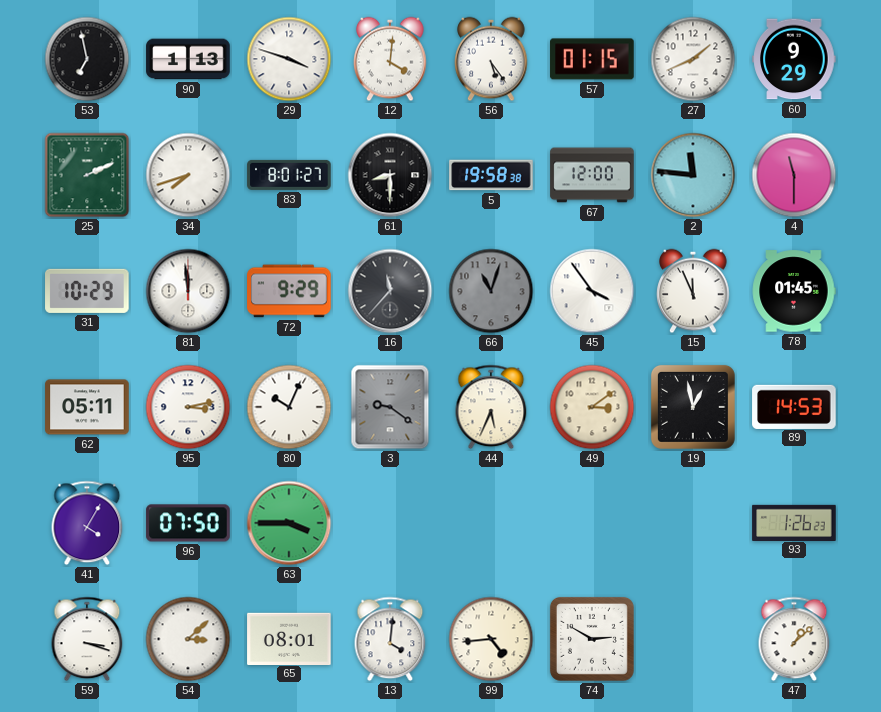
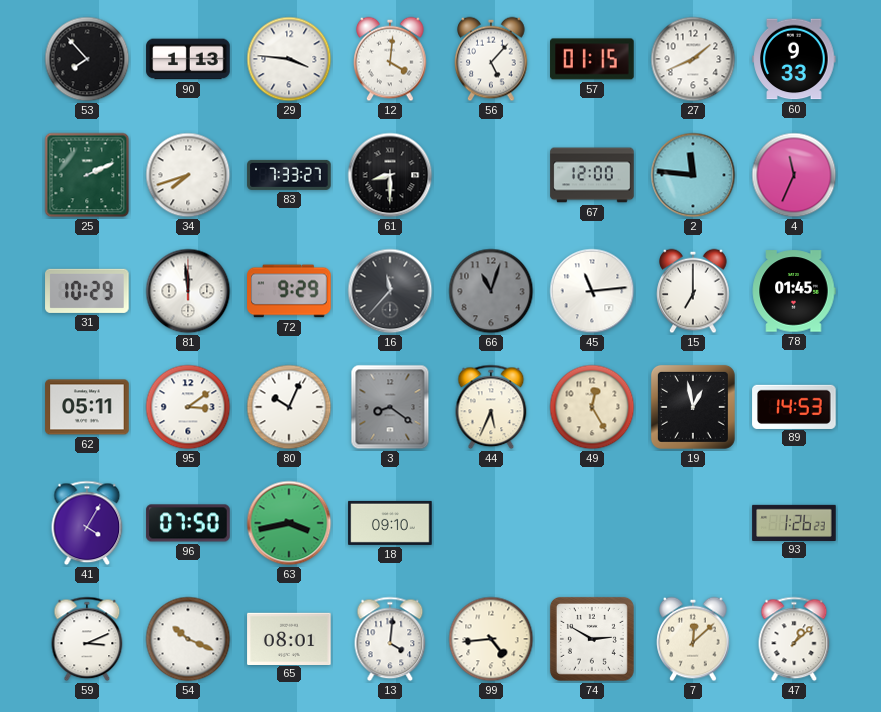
53: 6:58 -> 7:53
29: 3:48 -> 3:46
56: 5:24 -> 5:07
60: 9:29 -> 9:33
83: 8:01 -> 7:33
5: 19:58 -> none
4: 11:30 -> 11:34
45: 3:54 -> 11:14
15: 11:56 -> 7:00
95: 3:13 -> 3:09
3: 9:21 -> 8:21
49: 3:09 -> 12:25
63: 3:45 -> 3:43
18: none -> 09:10
59: 3:18 -> 3:11
54: 3:08 -> 10:19
7: none -> 12:08
